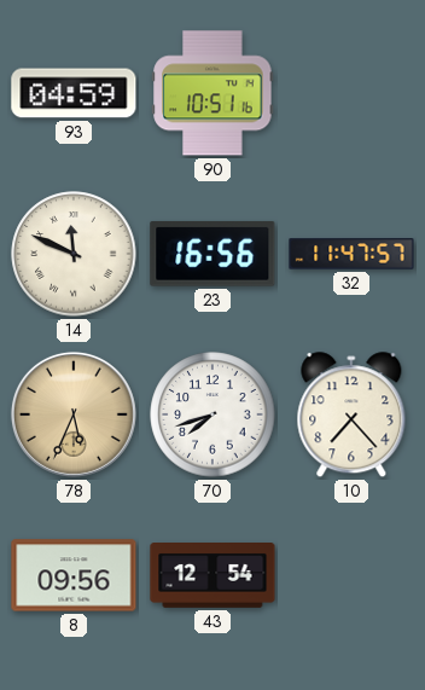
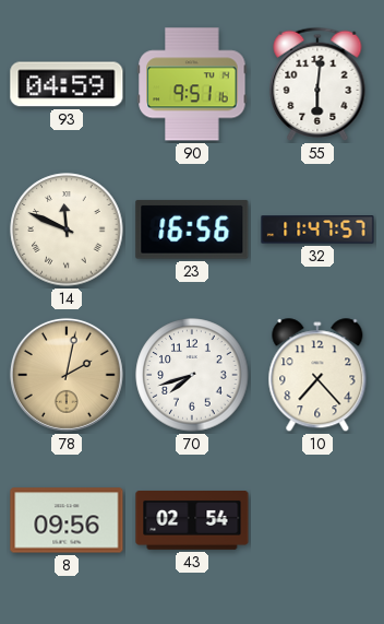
90: 10:51 -> 9:51
55: none -> 6:01
78: 5:34 -> 2:02
43: 12:54 -> 02:54
